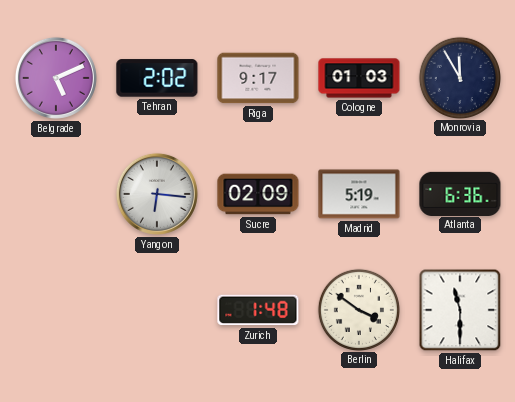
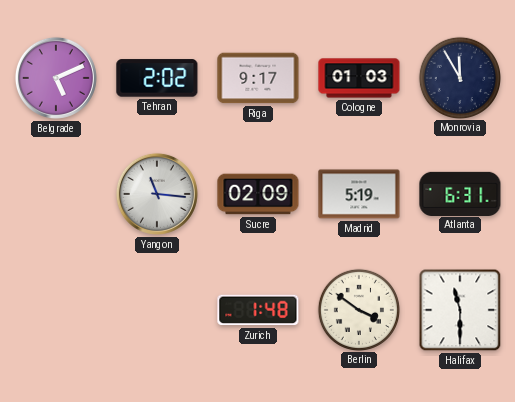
Yangon: 6:16 -> 11:16
Atlanta: 6:36 -> 6:31
